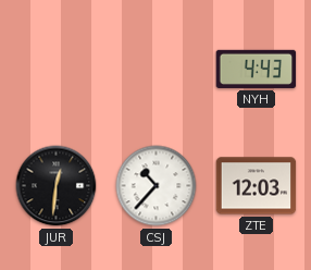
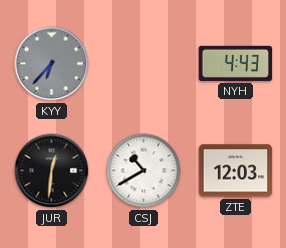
KYY: none -> 6:37
CSJ: 10:37 -> 10:40
